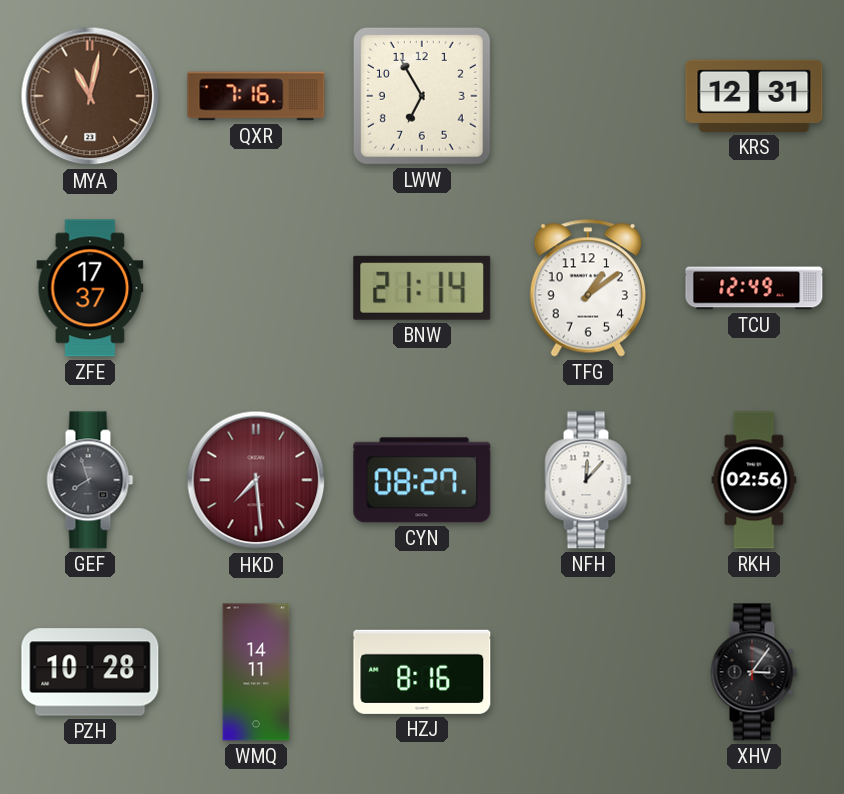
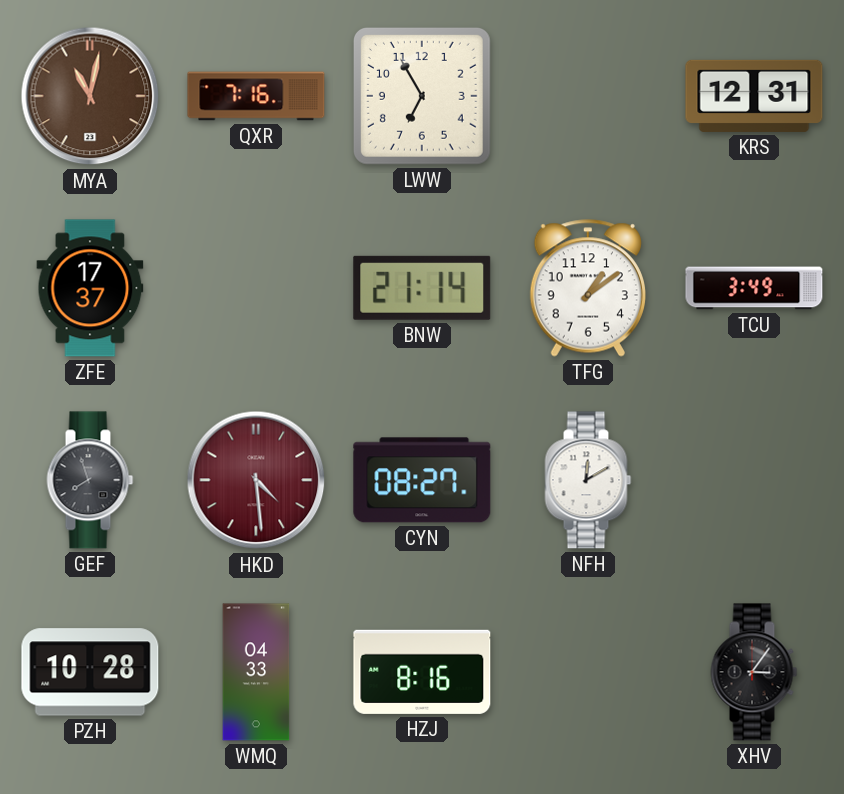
TCU: 12:49 -> 3:49
HKD: 7:29 -> 4:29
NFH: 12:07 -> 12:10
RKH: 02:56 -> none
WMQ: 14:11 -> 04:33
